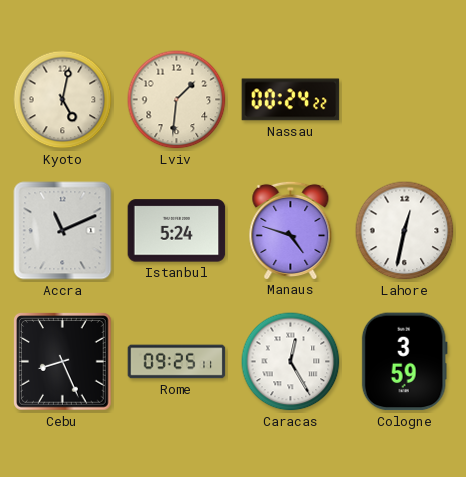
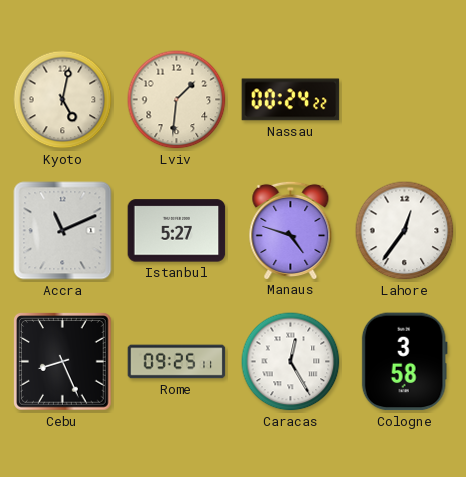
Istanbul: 5:24 -> 5:27
Lahore: 12:32 -> 12:36
Cologne: 3:59 -> 3:58
